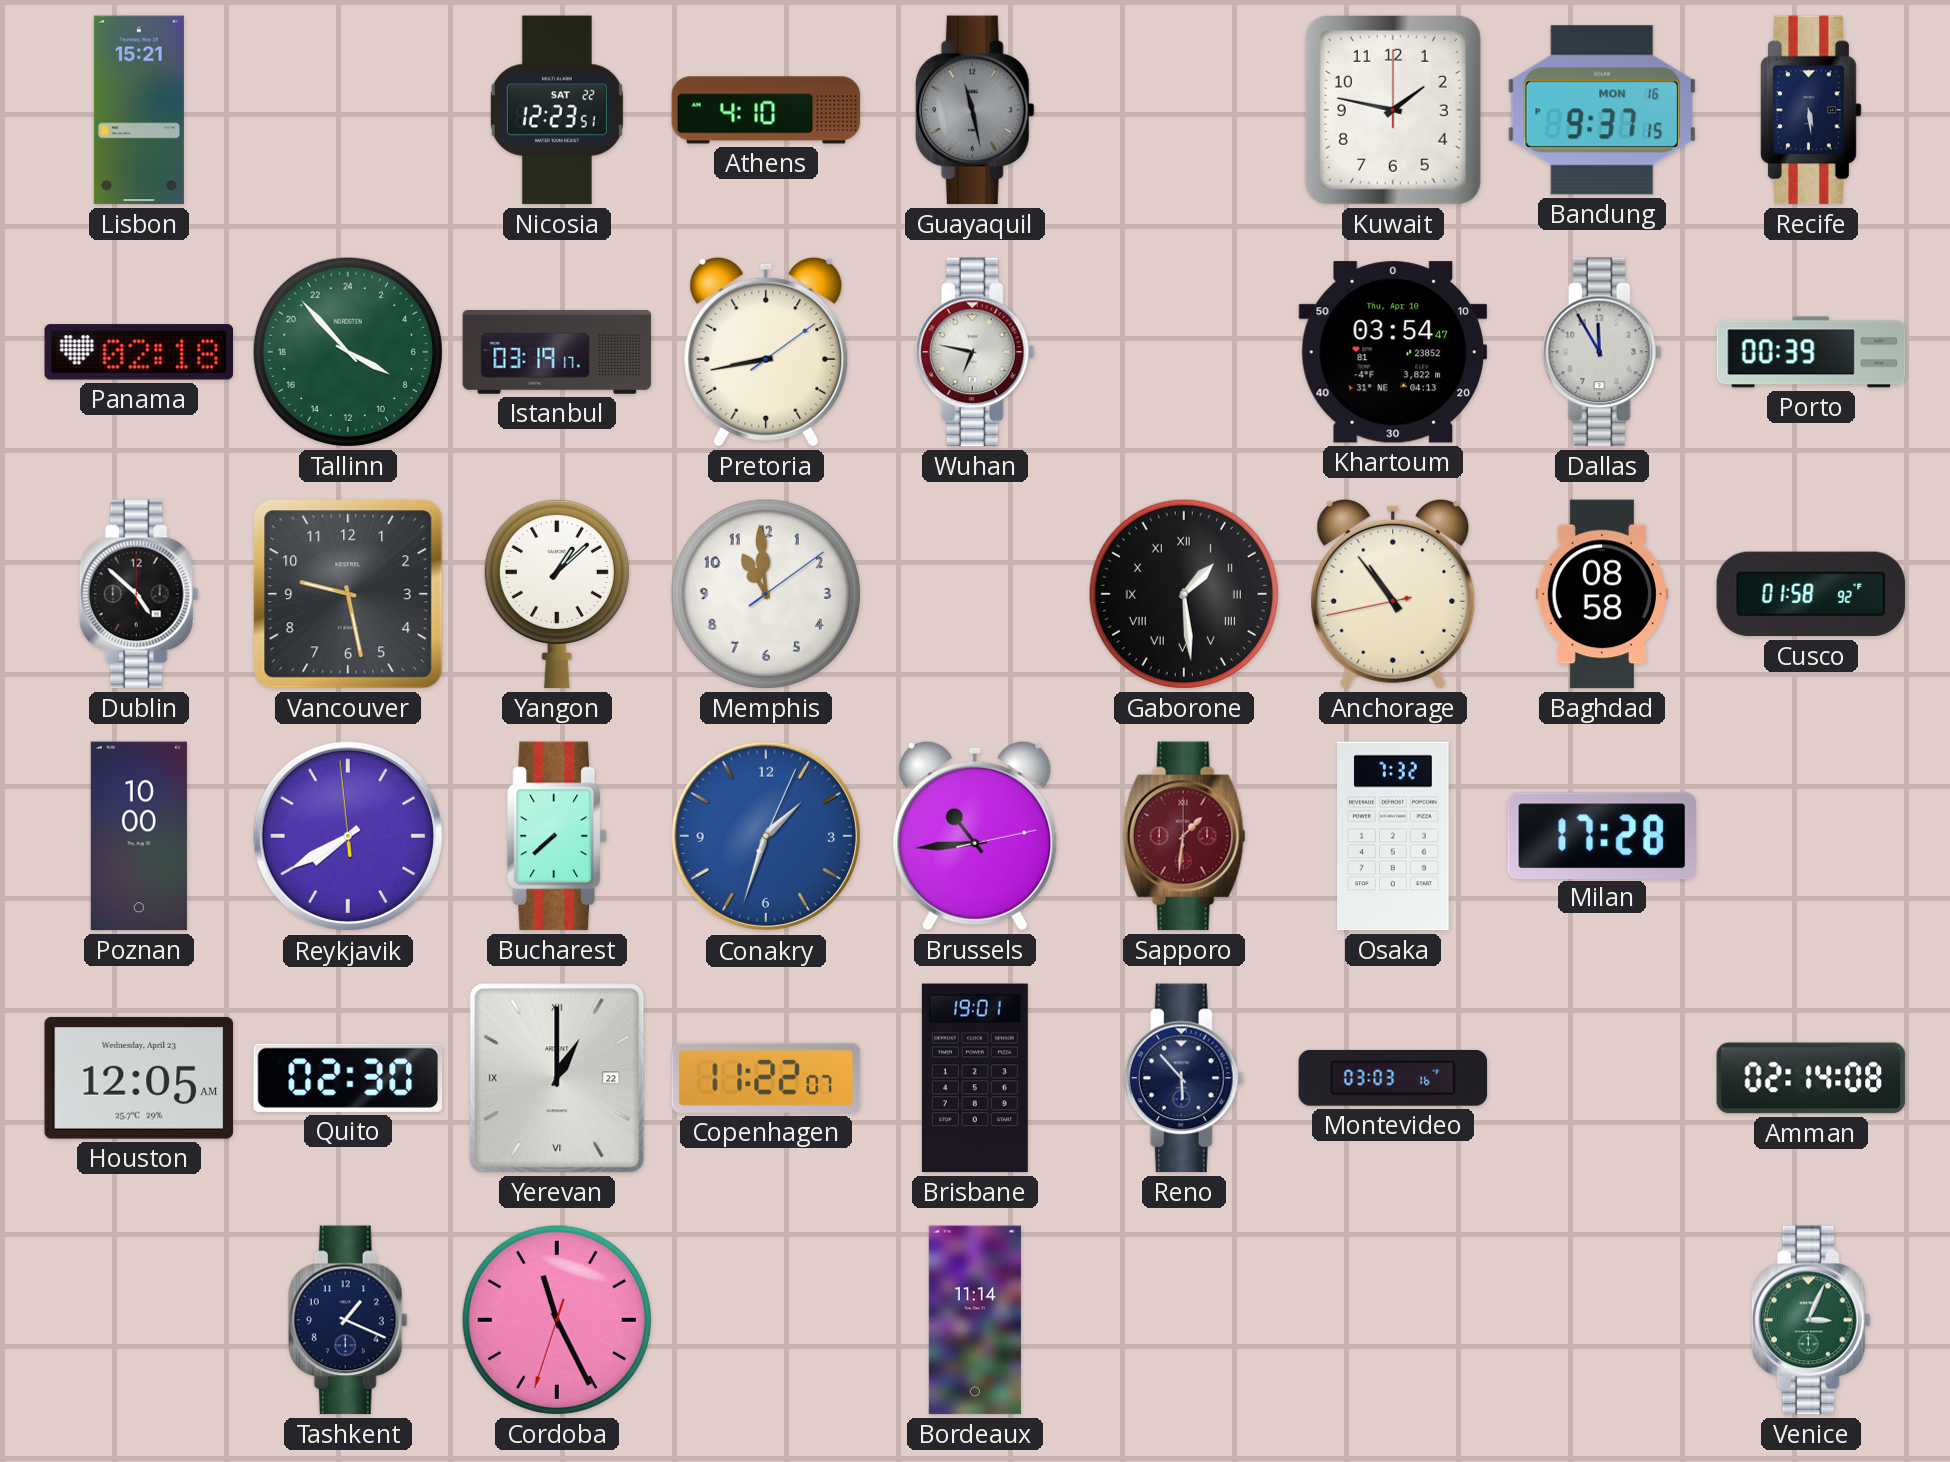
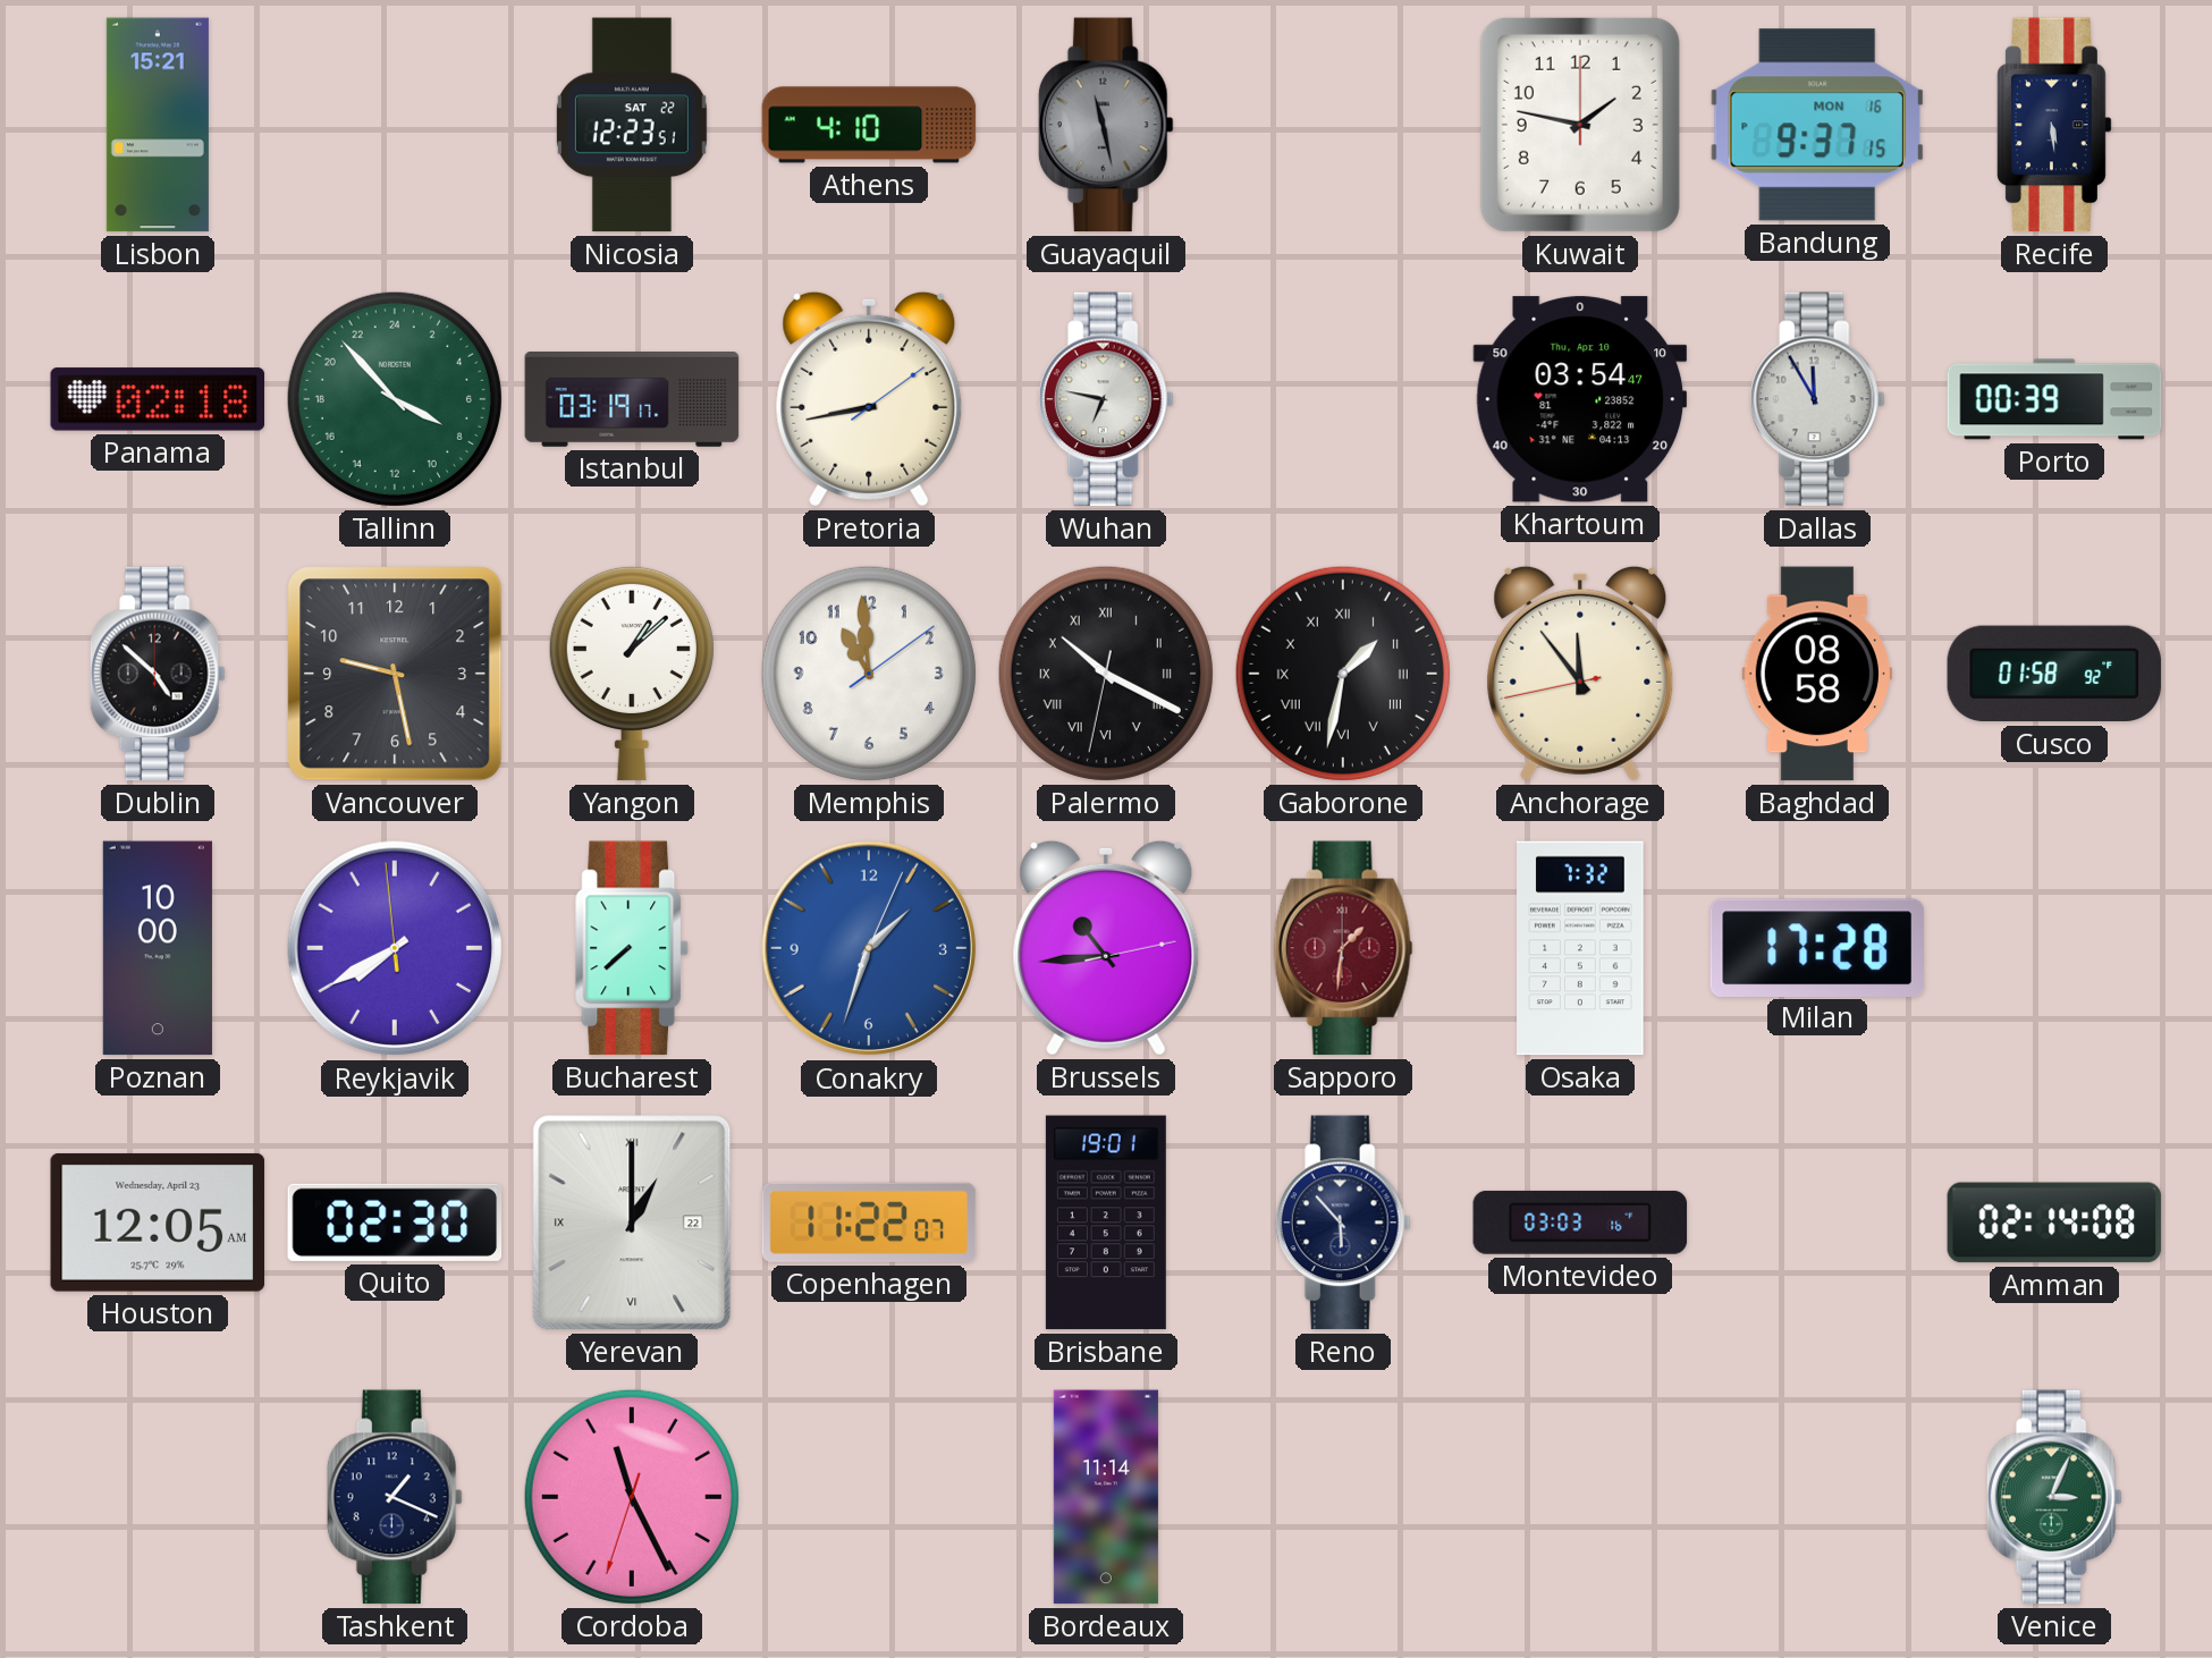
Palermo: none -> 10:19
Gaborone: 1:29 -> 1:32
Anchorage: 10:53 -> 11:53
